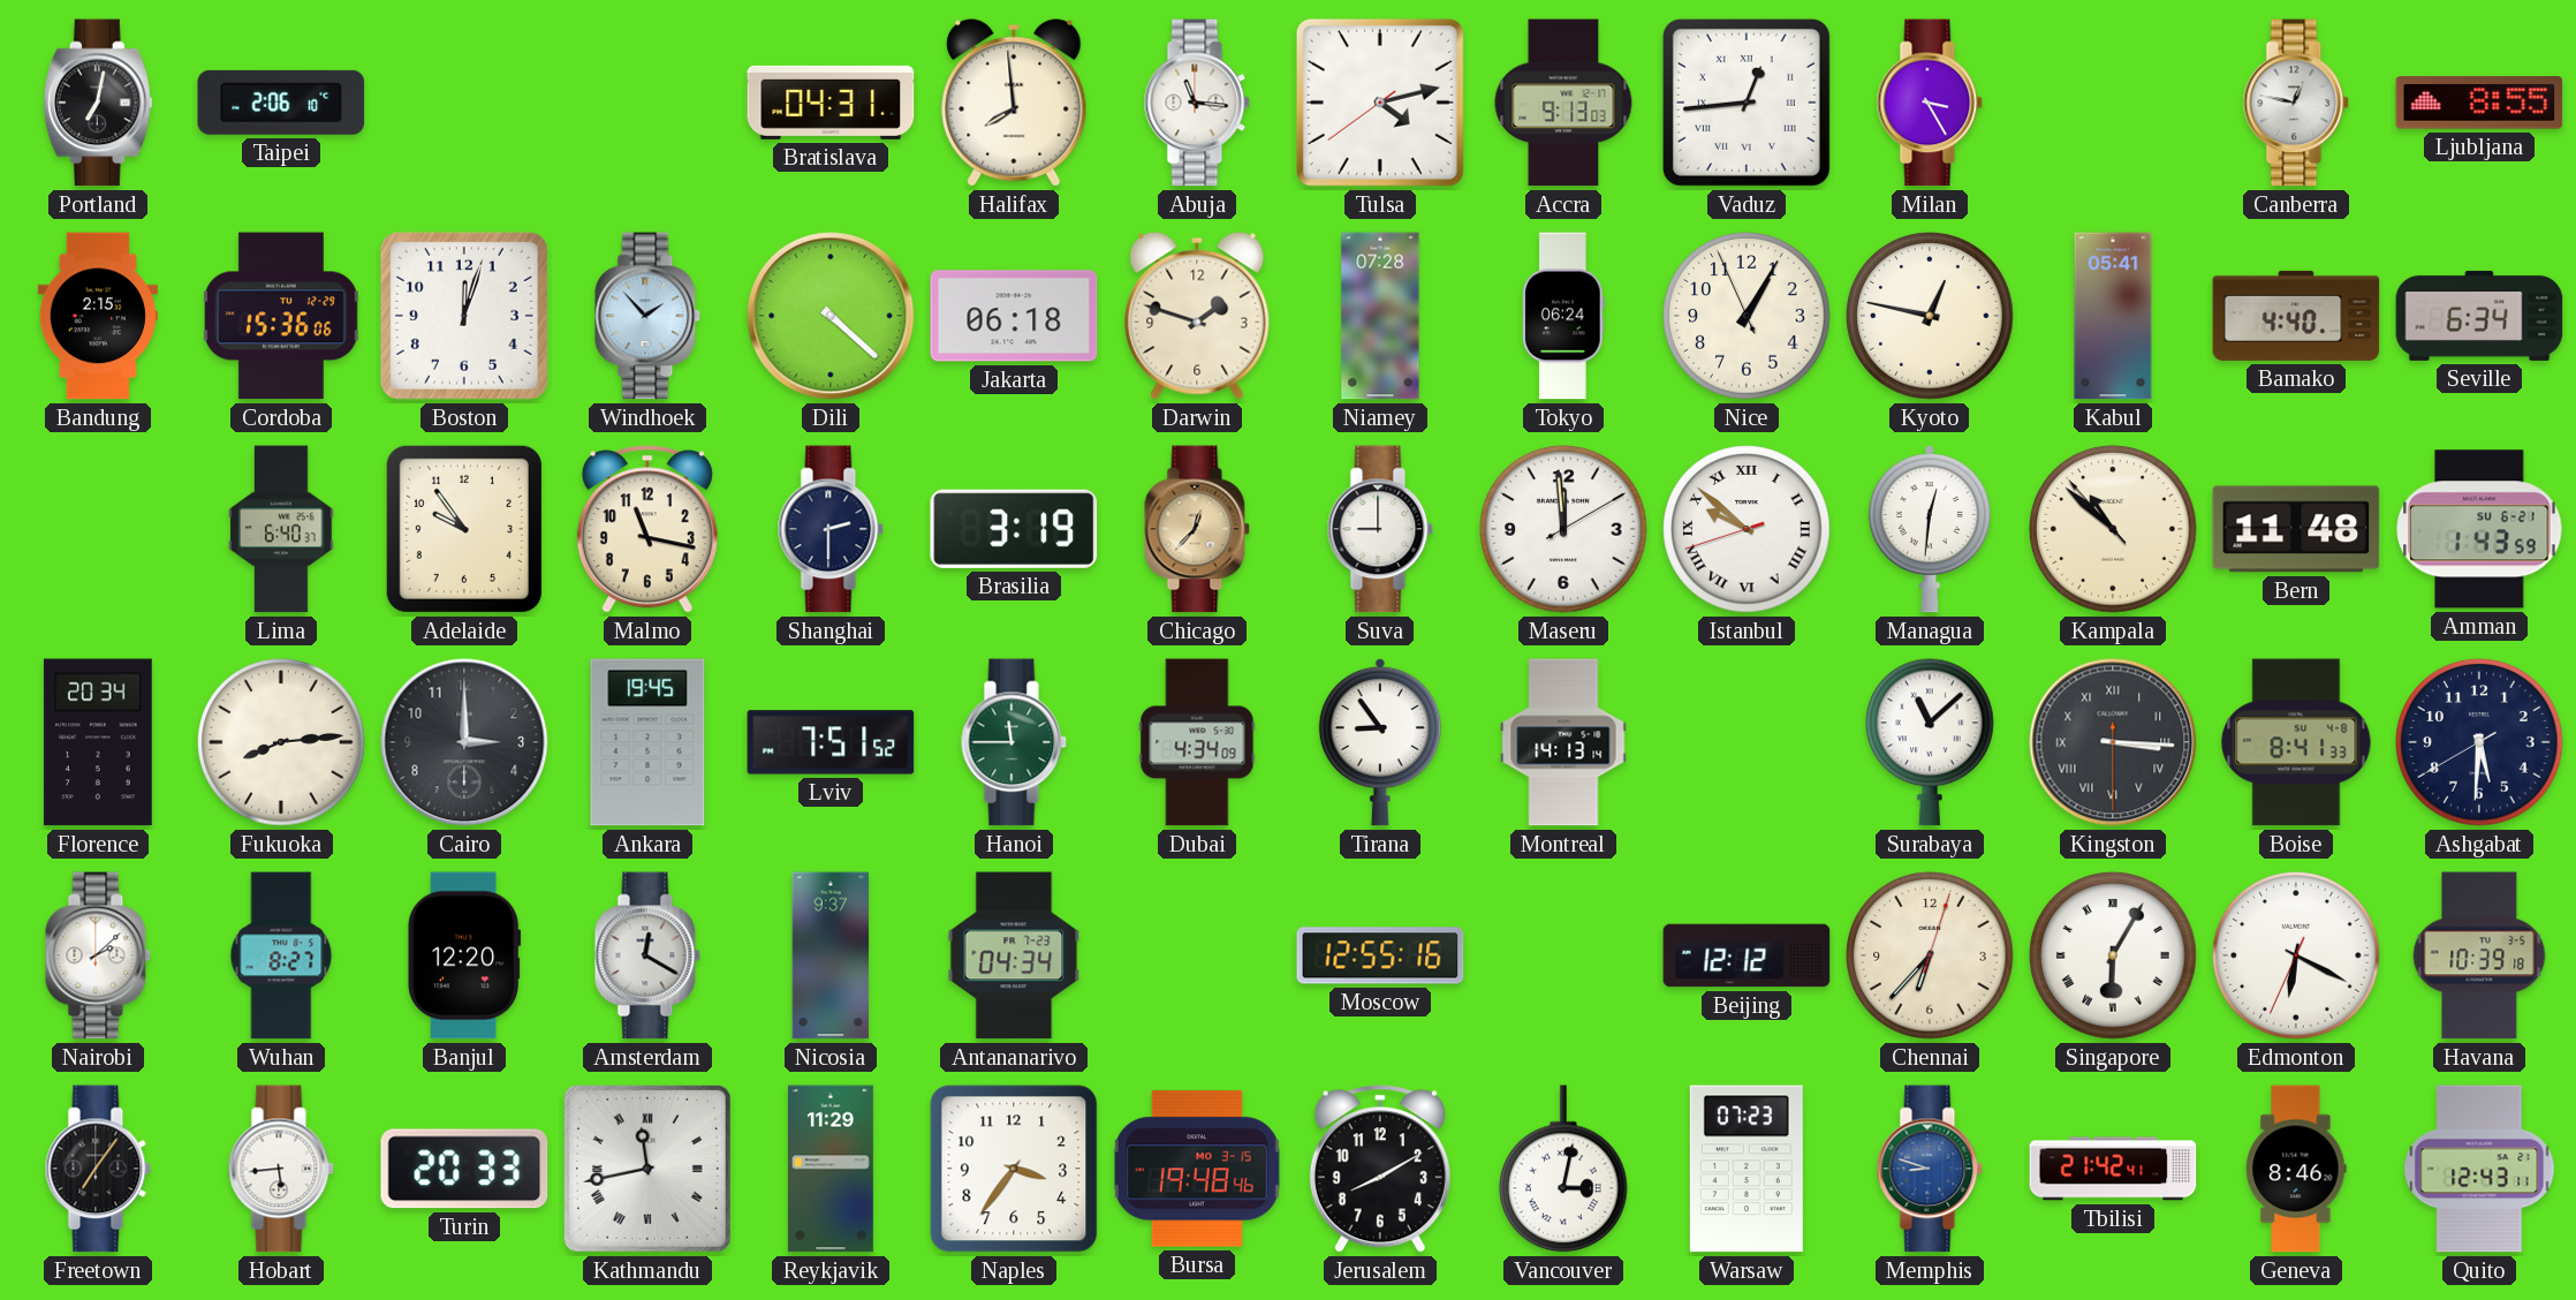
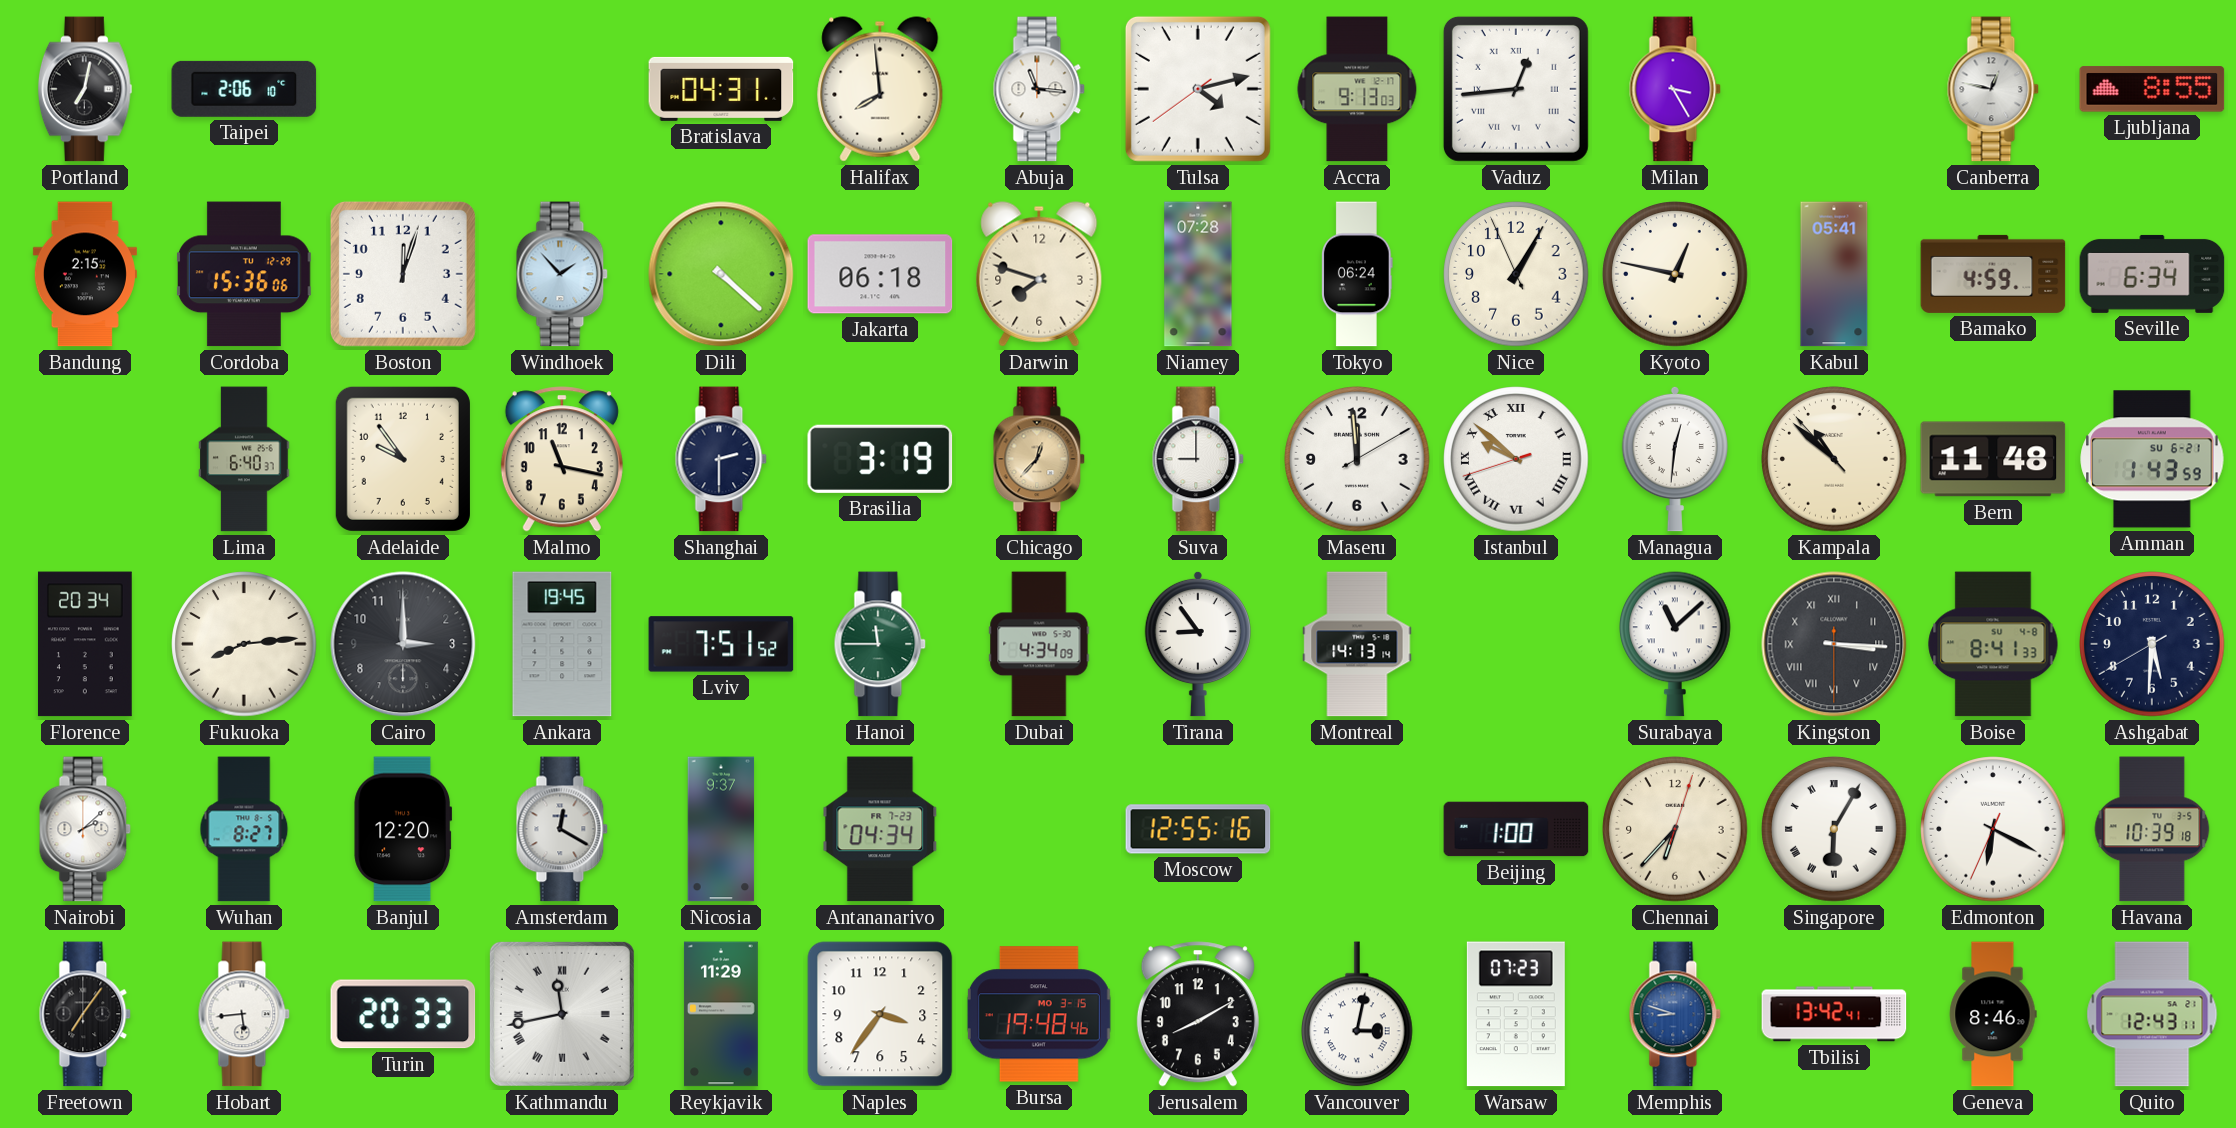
Darwin: 1:48 -> 7:48
Bamako: 4:40 -> 4:59
Beijing: 12:12 -> 1:00
Tbilisi: 21:42 -> 13:42
